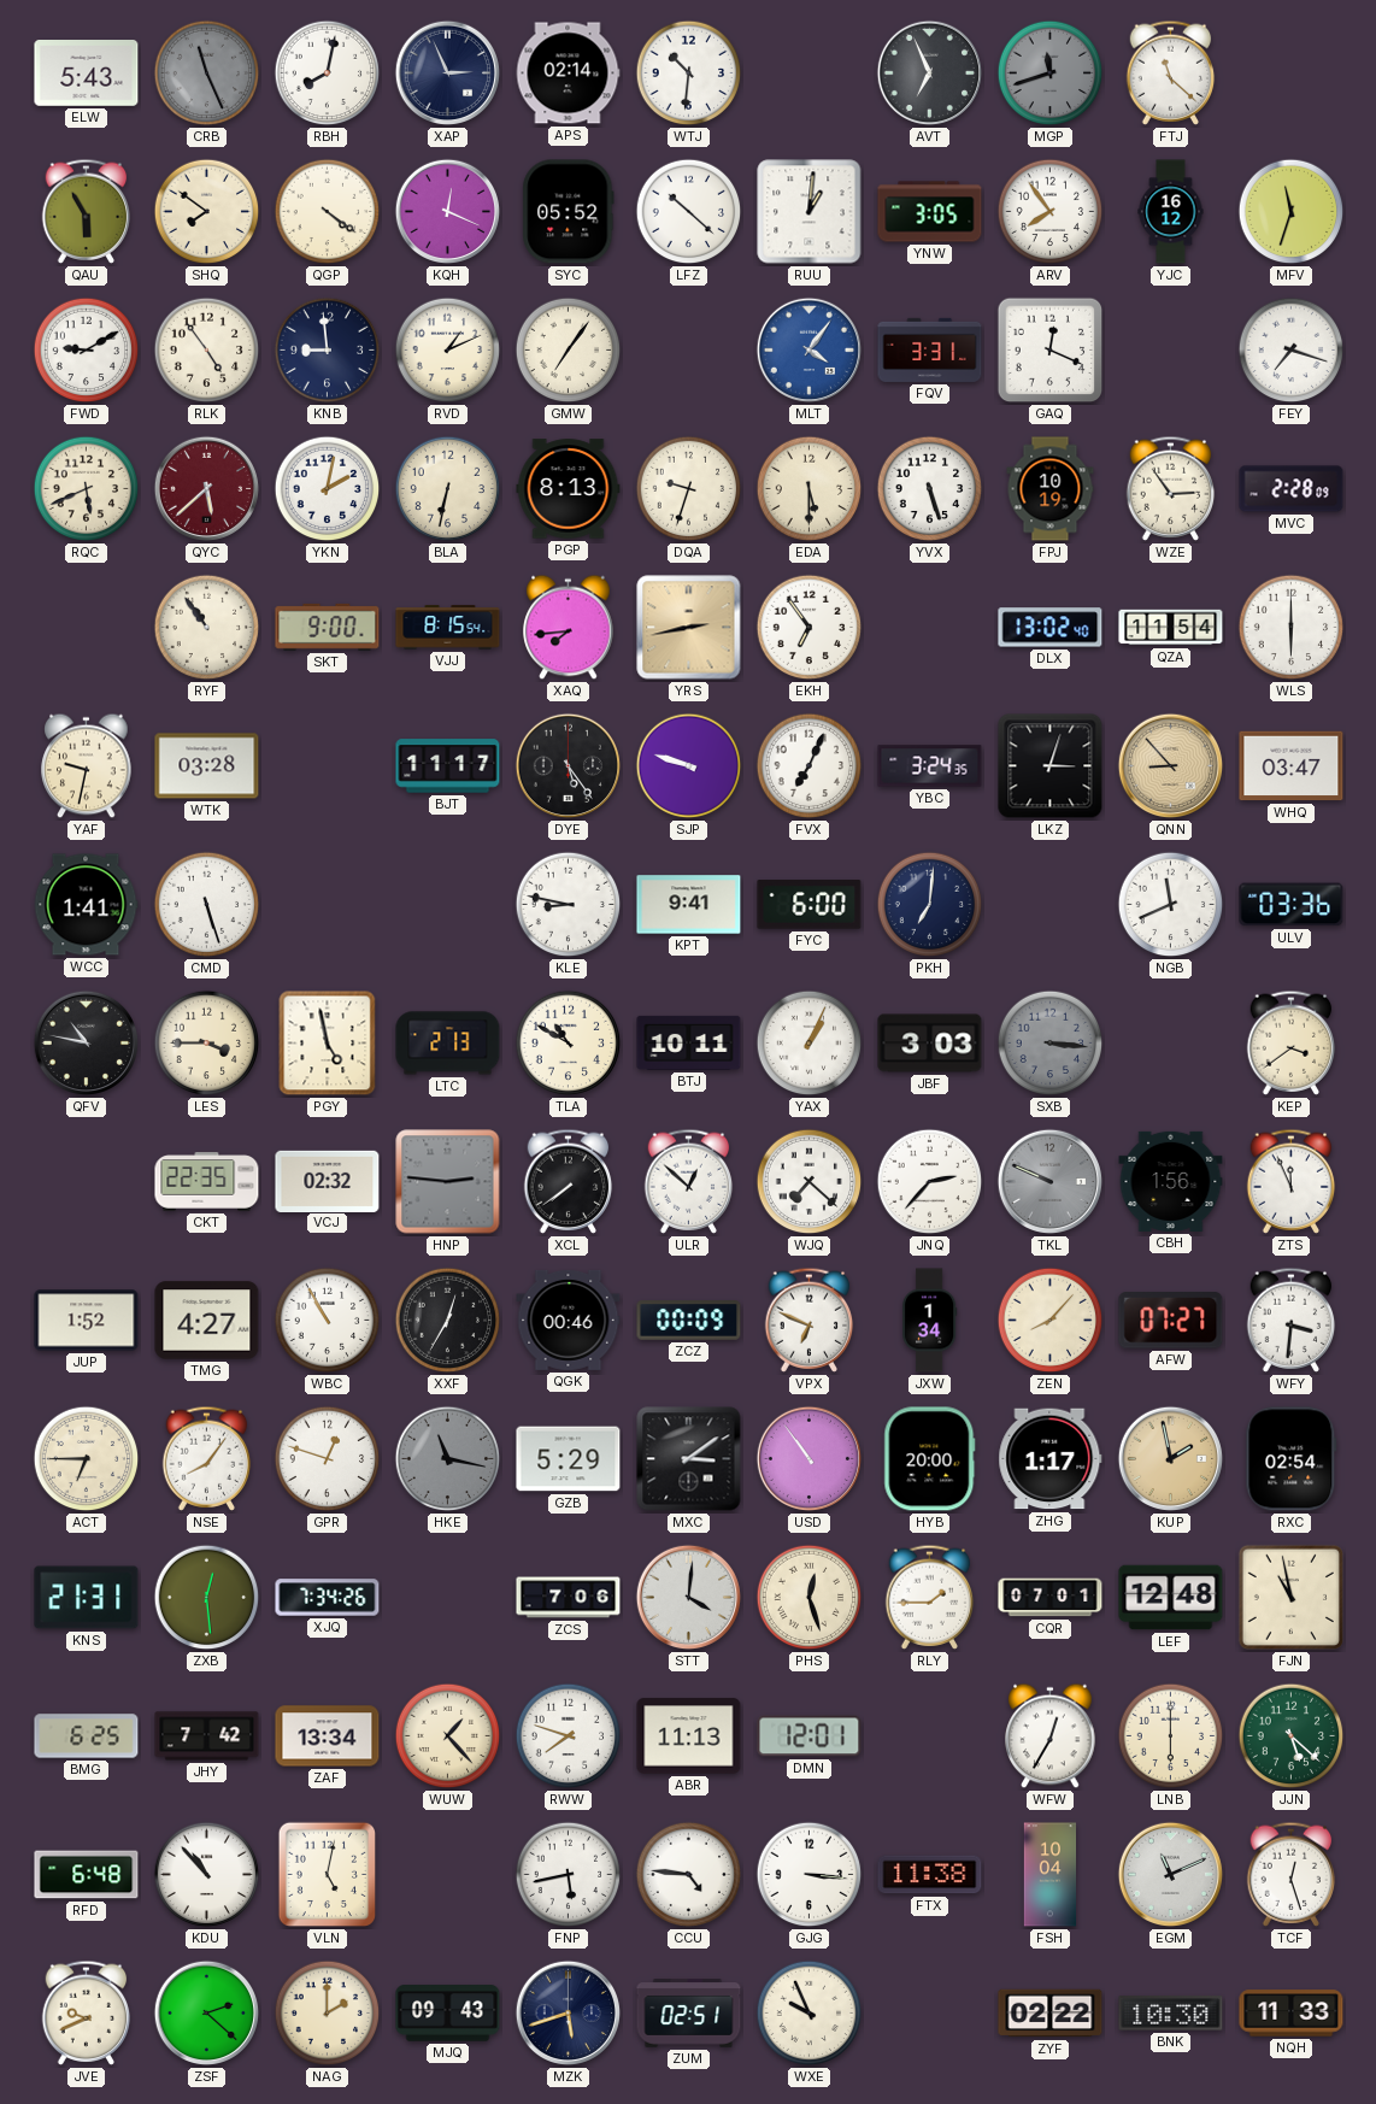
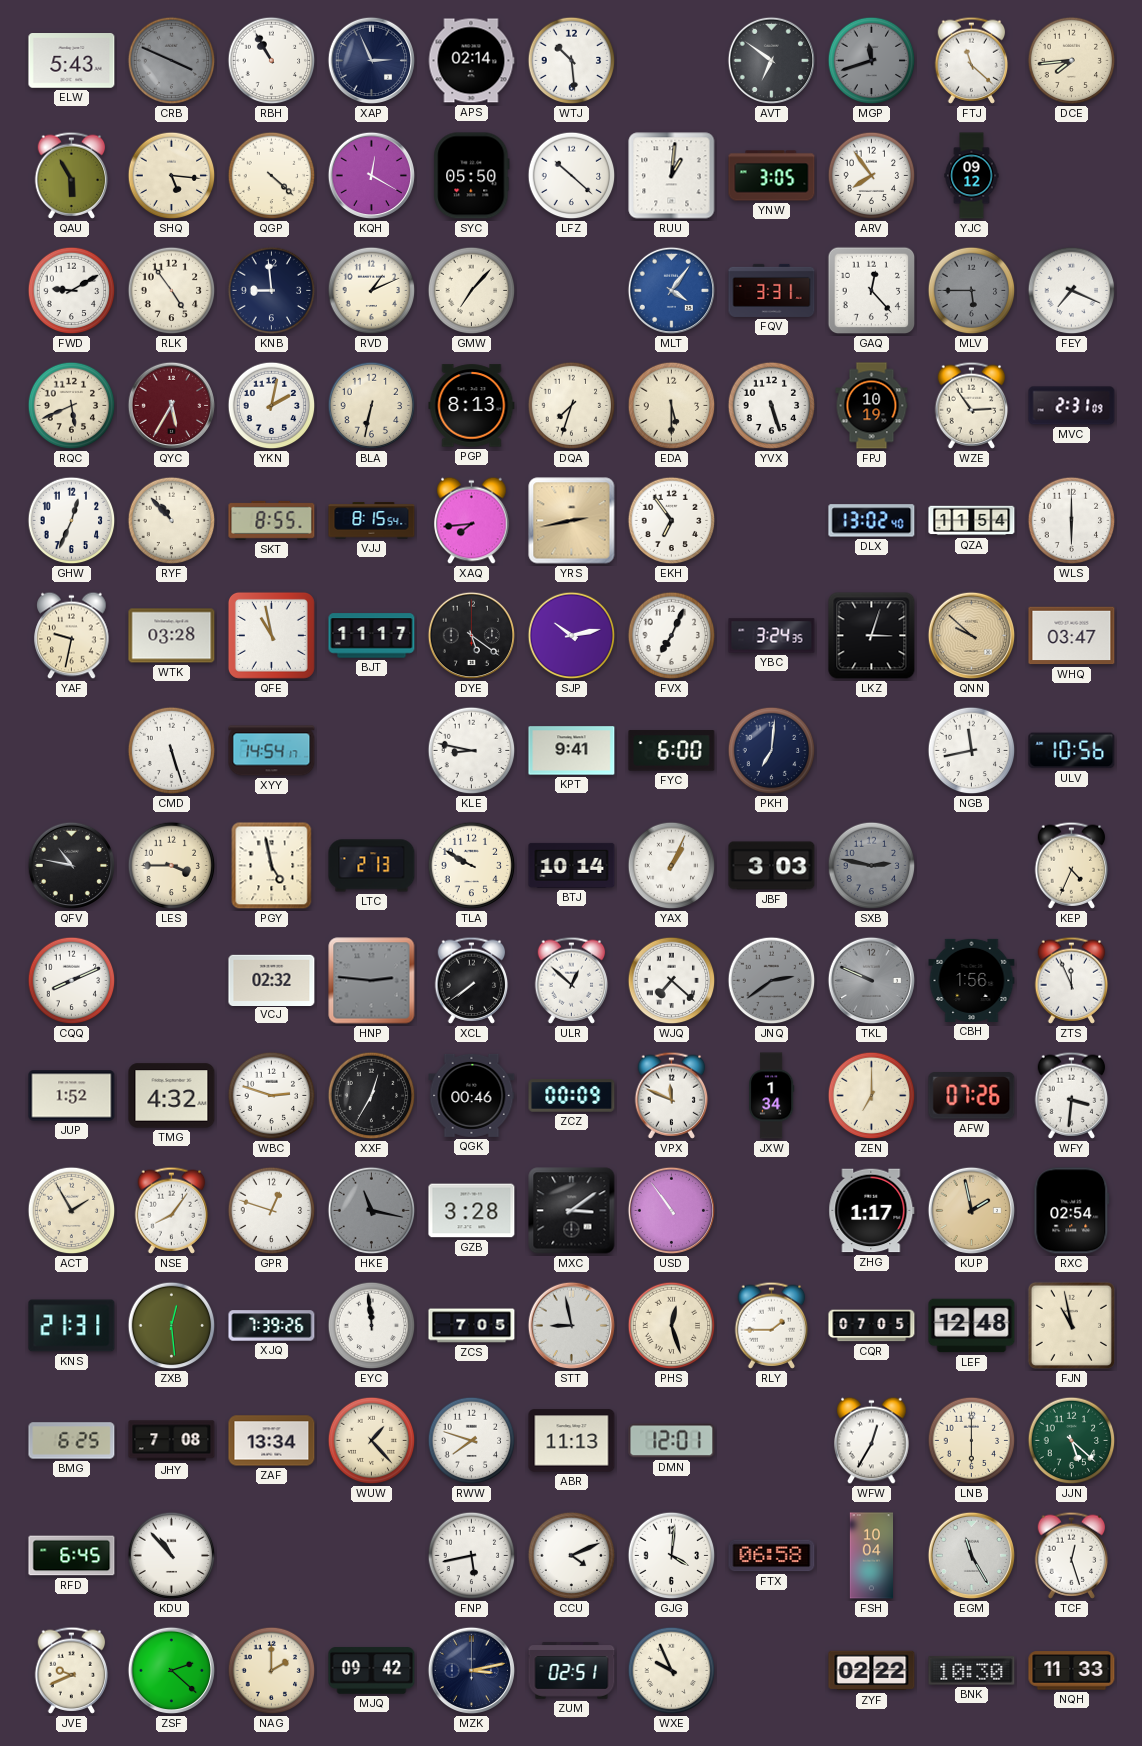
CRB: 11:26 -> 3:49
RBH: 8:02 -> 10:55
WTJ: 10:31 -> 10:29
AVT: 6:56 -> 6:51
DCE: none -> 7:44
SHQ: 7:51 -> 5:16
QGP: 4:21 -> 4:22
KQH: 12:19 -> 12:20
SYC: 05:52 -> 05:50
YJC: 16:12 -> 09:12
MFV: 11:33 -> none
GMW: 7:06 -> 7:07
GAQ: 12:19 -> 12:23
MLV: none -> 5:45
FEY: 7:18 -> 7:19
QYC: 5:38 -> 5:35
DQA: 9:33 -> 7:33
MVC: 2:28 -> 2:31
GHW: none -> 12:34
RYF: 10:54 -> 10:53
SKT: 9:00 -> 8:55
QFE: none -> 10:58
DYE: 5:24 -> 5:21
SJP: 9:48 -> 10:13
QNN: 8:53 -> 9:52
WCC: 1:41 -> none
XYY: none -> 14:54
NGB: 11:41 -> 11:43
ULV: 03:36 -> 10:56
TLA: 10:50 -> 9:50
BTJ: 10:11 -> 10:14
SXB: 3:16 -> 2:47
KEP: 3:39 -> 4:34
CQQ: none -> 8:11
CKT: 22:35 -> none
JNQ: 2:37 -> 2:39
JNQ dial: white -> grey
TMG: 4:27 -> 4:32
WBC: 10:55 -> 2:48
VPX: 6:49 -> 11:49
ZEN: 8:07 -> 7:00
AFW: 07:27 -> 07:26
ACT: 6:45 -> 1:55
GZB: 5:29 -> 3:28
HYB: 20:00 -> none
XJQ: 7:34 -> 7:39
EYC: none -> 11:59
ZCS: 7:06 -> 7:05
STT: 4:01 -> 8:58
CQR: 07:01 -> 07:05
JHY: 7:42 -> 7:08
RFD: 6:48 -> 6:45
VLN: 5:02 -> none
CCU: 4:46 -> 4:11
GJG: 3:16 -> 4:01
FTX: 11:38 -> 06:58
EGM: 11:11 -> 11:25
MJQ: 09:43 -> 09:42
MZK: 5:42 -> 3:13
